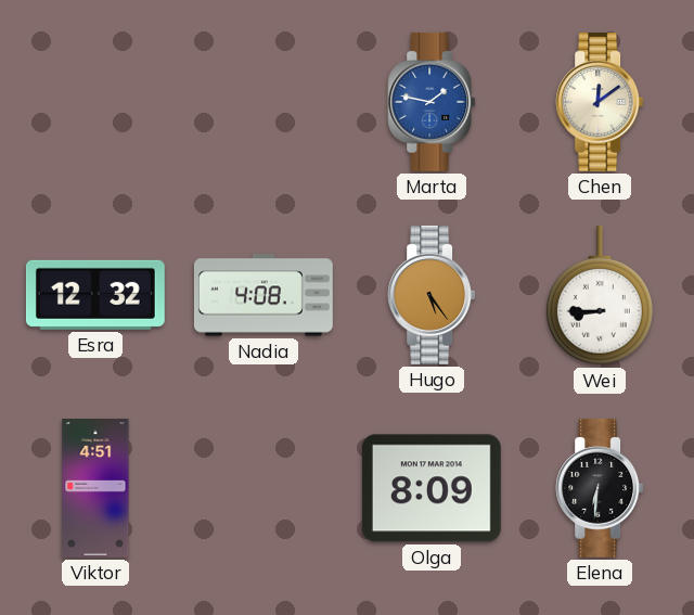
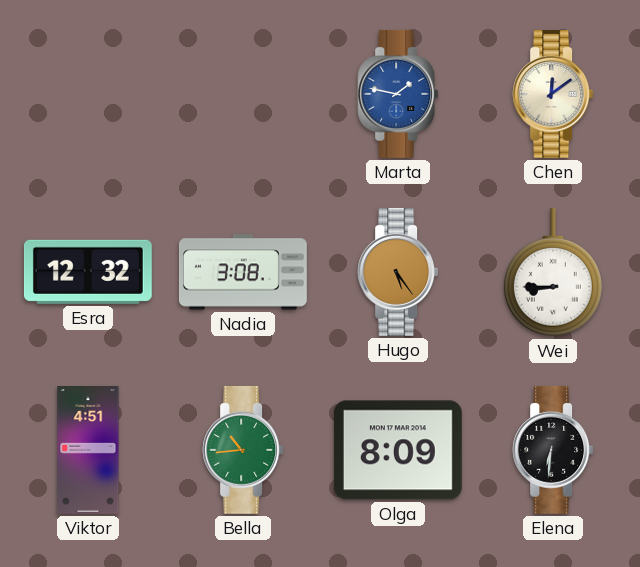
Nadia: 4:08 -> 3:08
Bella: none -> 10:44
